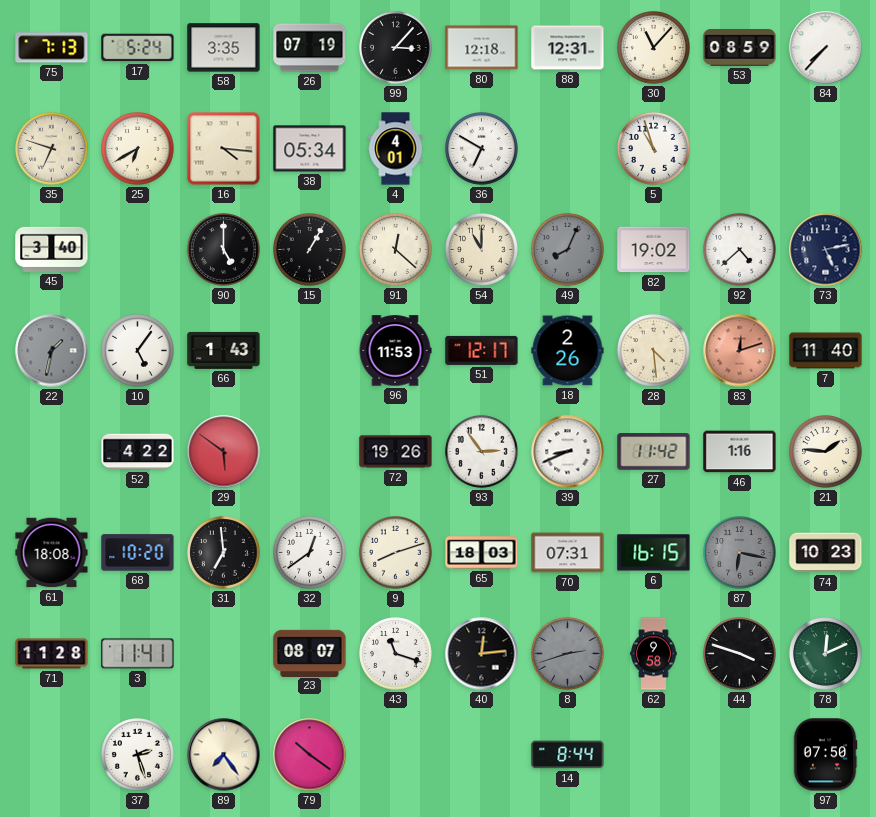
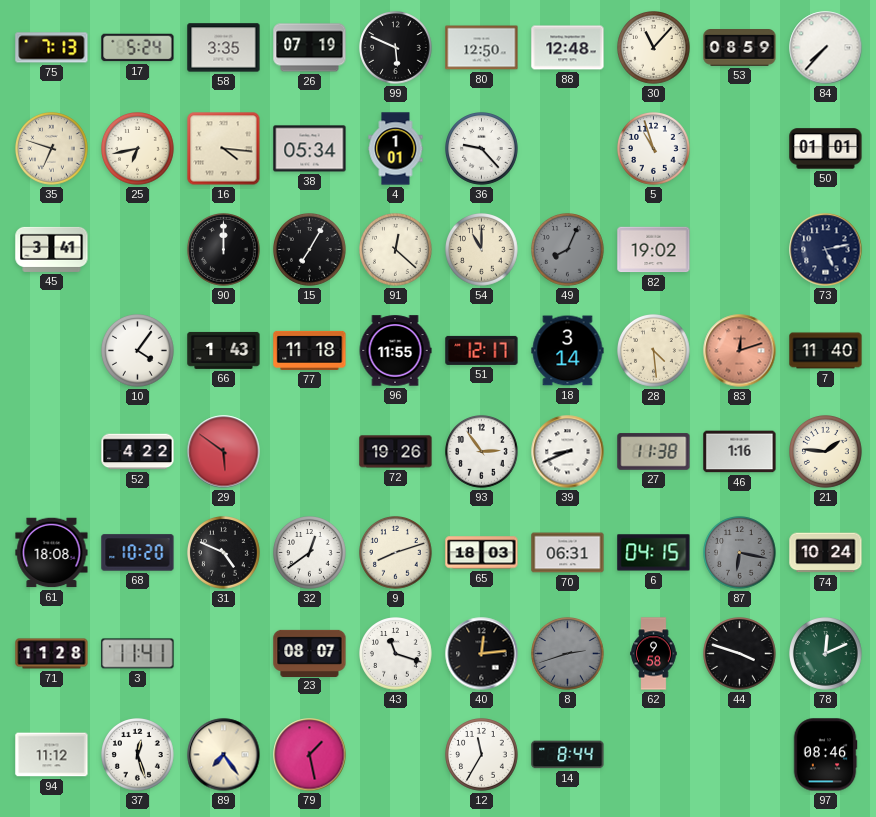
99: 3:07 -> 5:49
80: 12:18 -> 12:50
88: 12:31 -> 12:48
25: 6:40 -> 6:43
4: 4:01 -> 1:01
36: 6:50 -> 9:23
50: none -> 01:01
45: 3:40 -> 3:41
90: 5:00 -> 12:00
15: 1:05 -> 7:05
92: 4:38 -> none
22: 1:32 -> none
10: 5:06 -> 4:06
77: none -> 11:18
96: 11:53 -> 11:55
18: 2:26 -> 3:14
27: 11:42 -> 11:38
31: 6:59 -> 4:49
70: 07:31 -> 06:31
6: 16:15 -> 04:15
74: 10:23 -> 10:24
94: none -> 11:12
37: 2:27 -> 12:27
79: 10:21 -> 1:28
12: none -> 11:35
97: 07:50 -> 08:46
